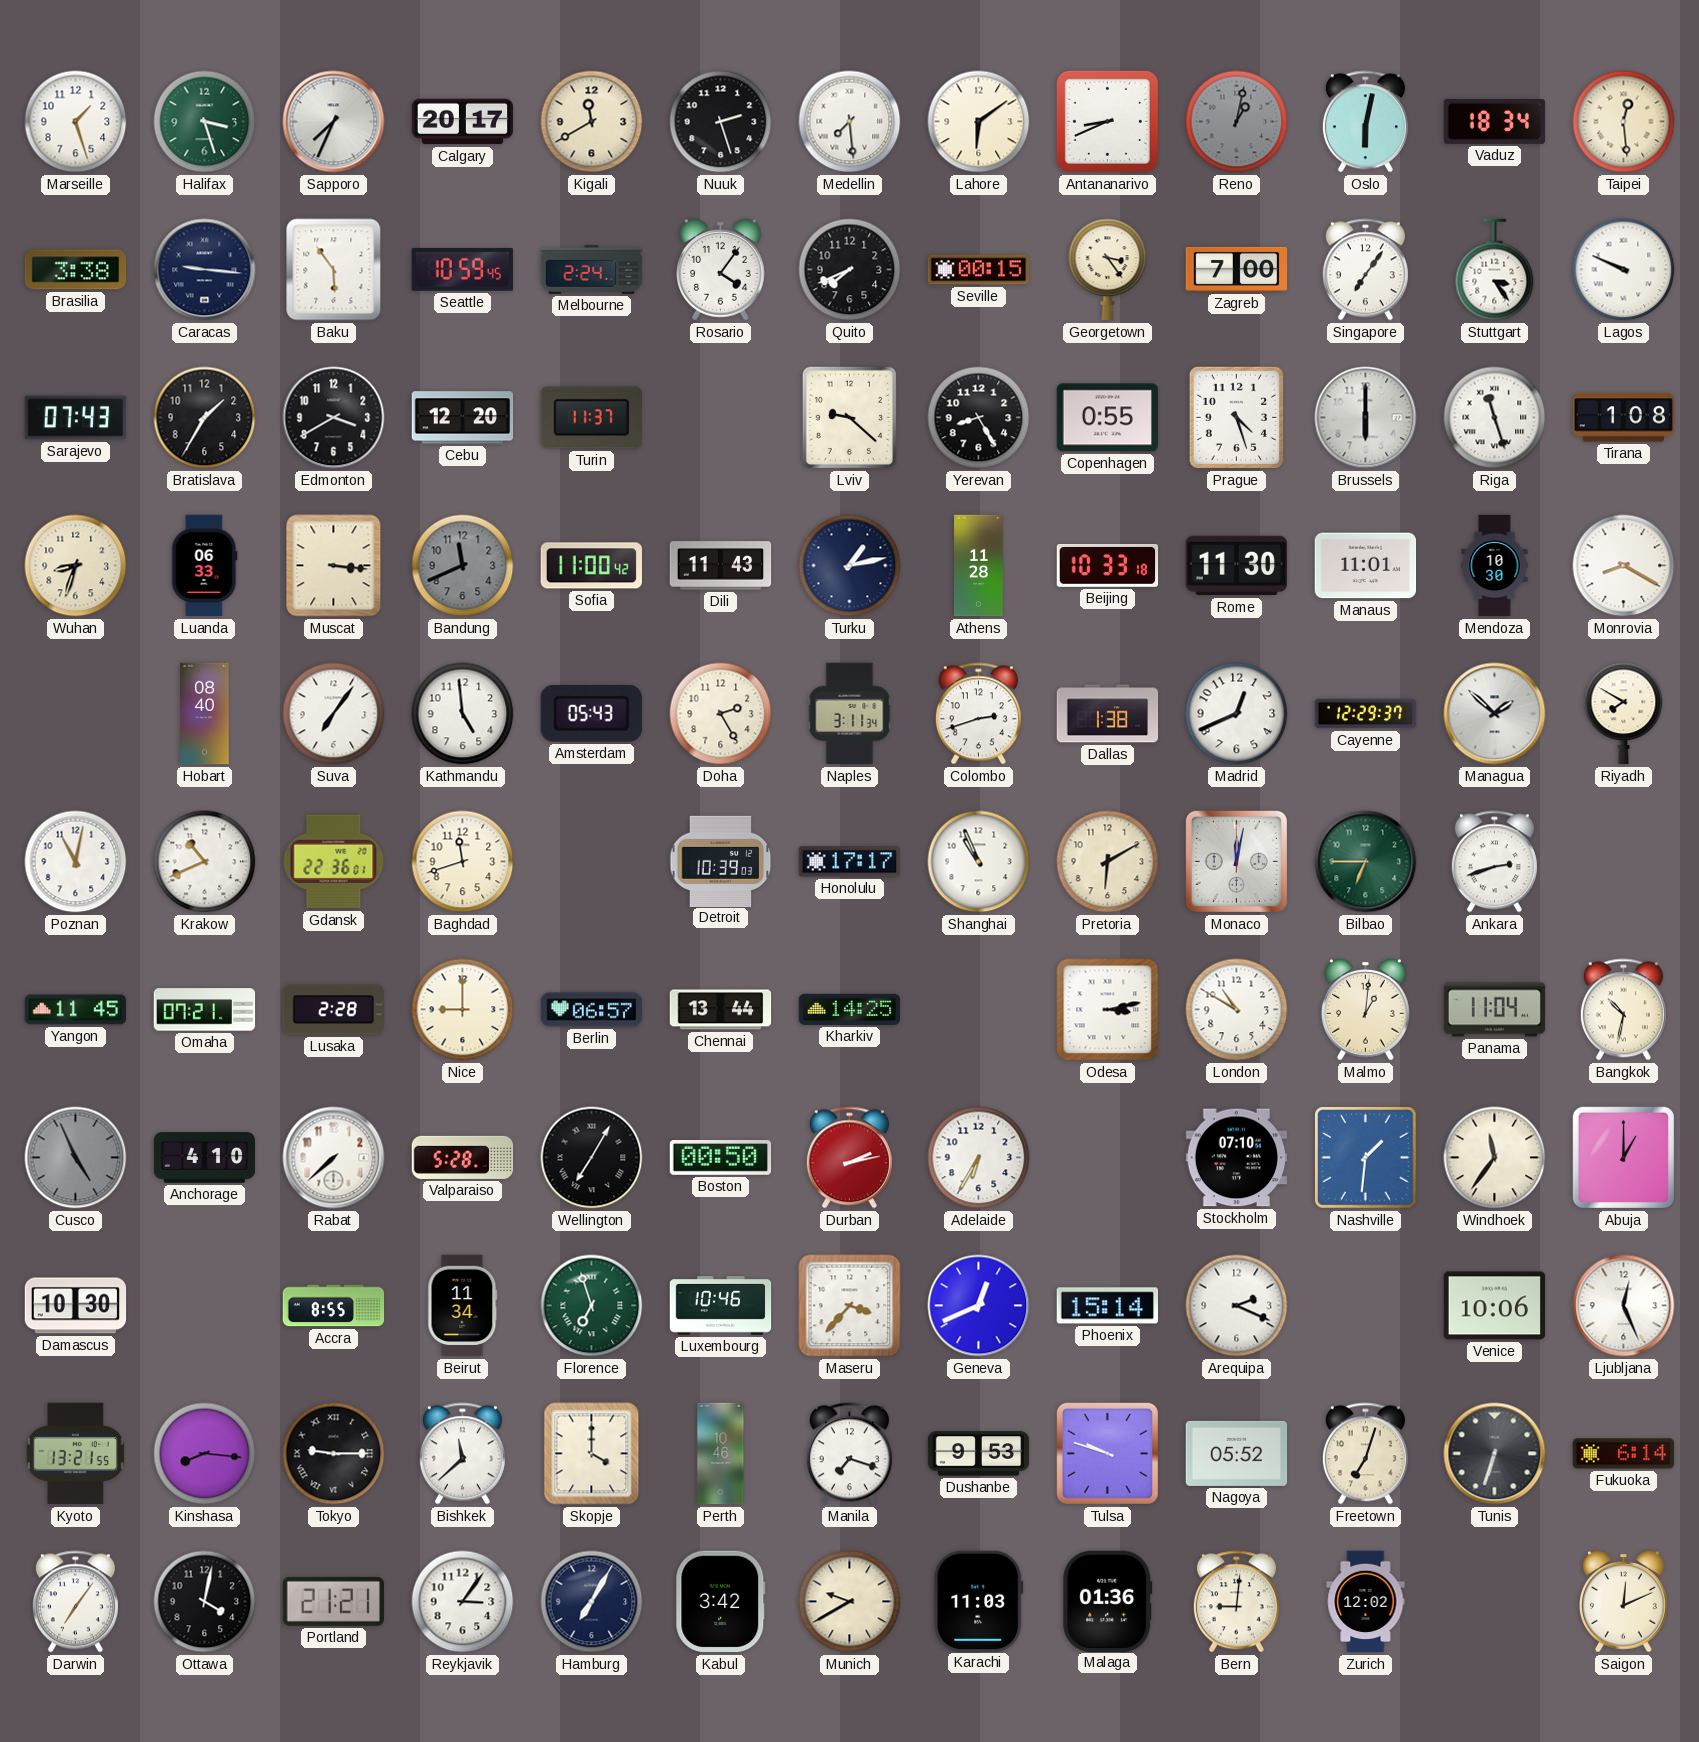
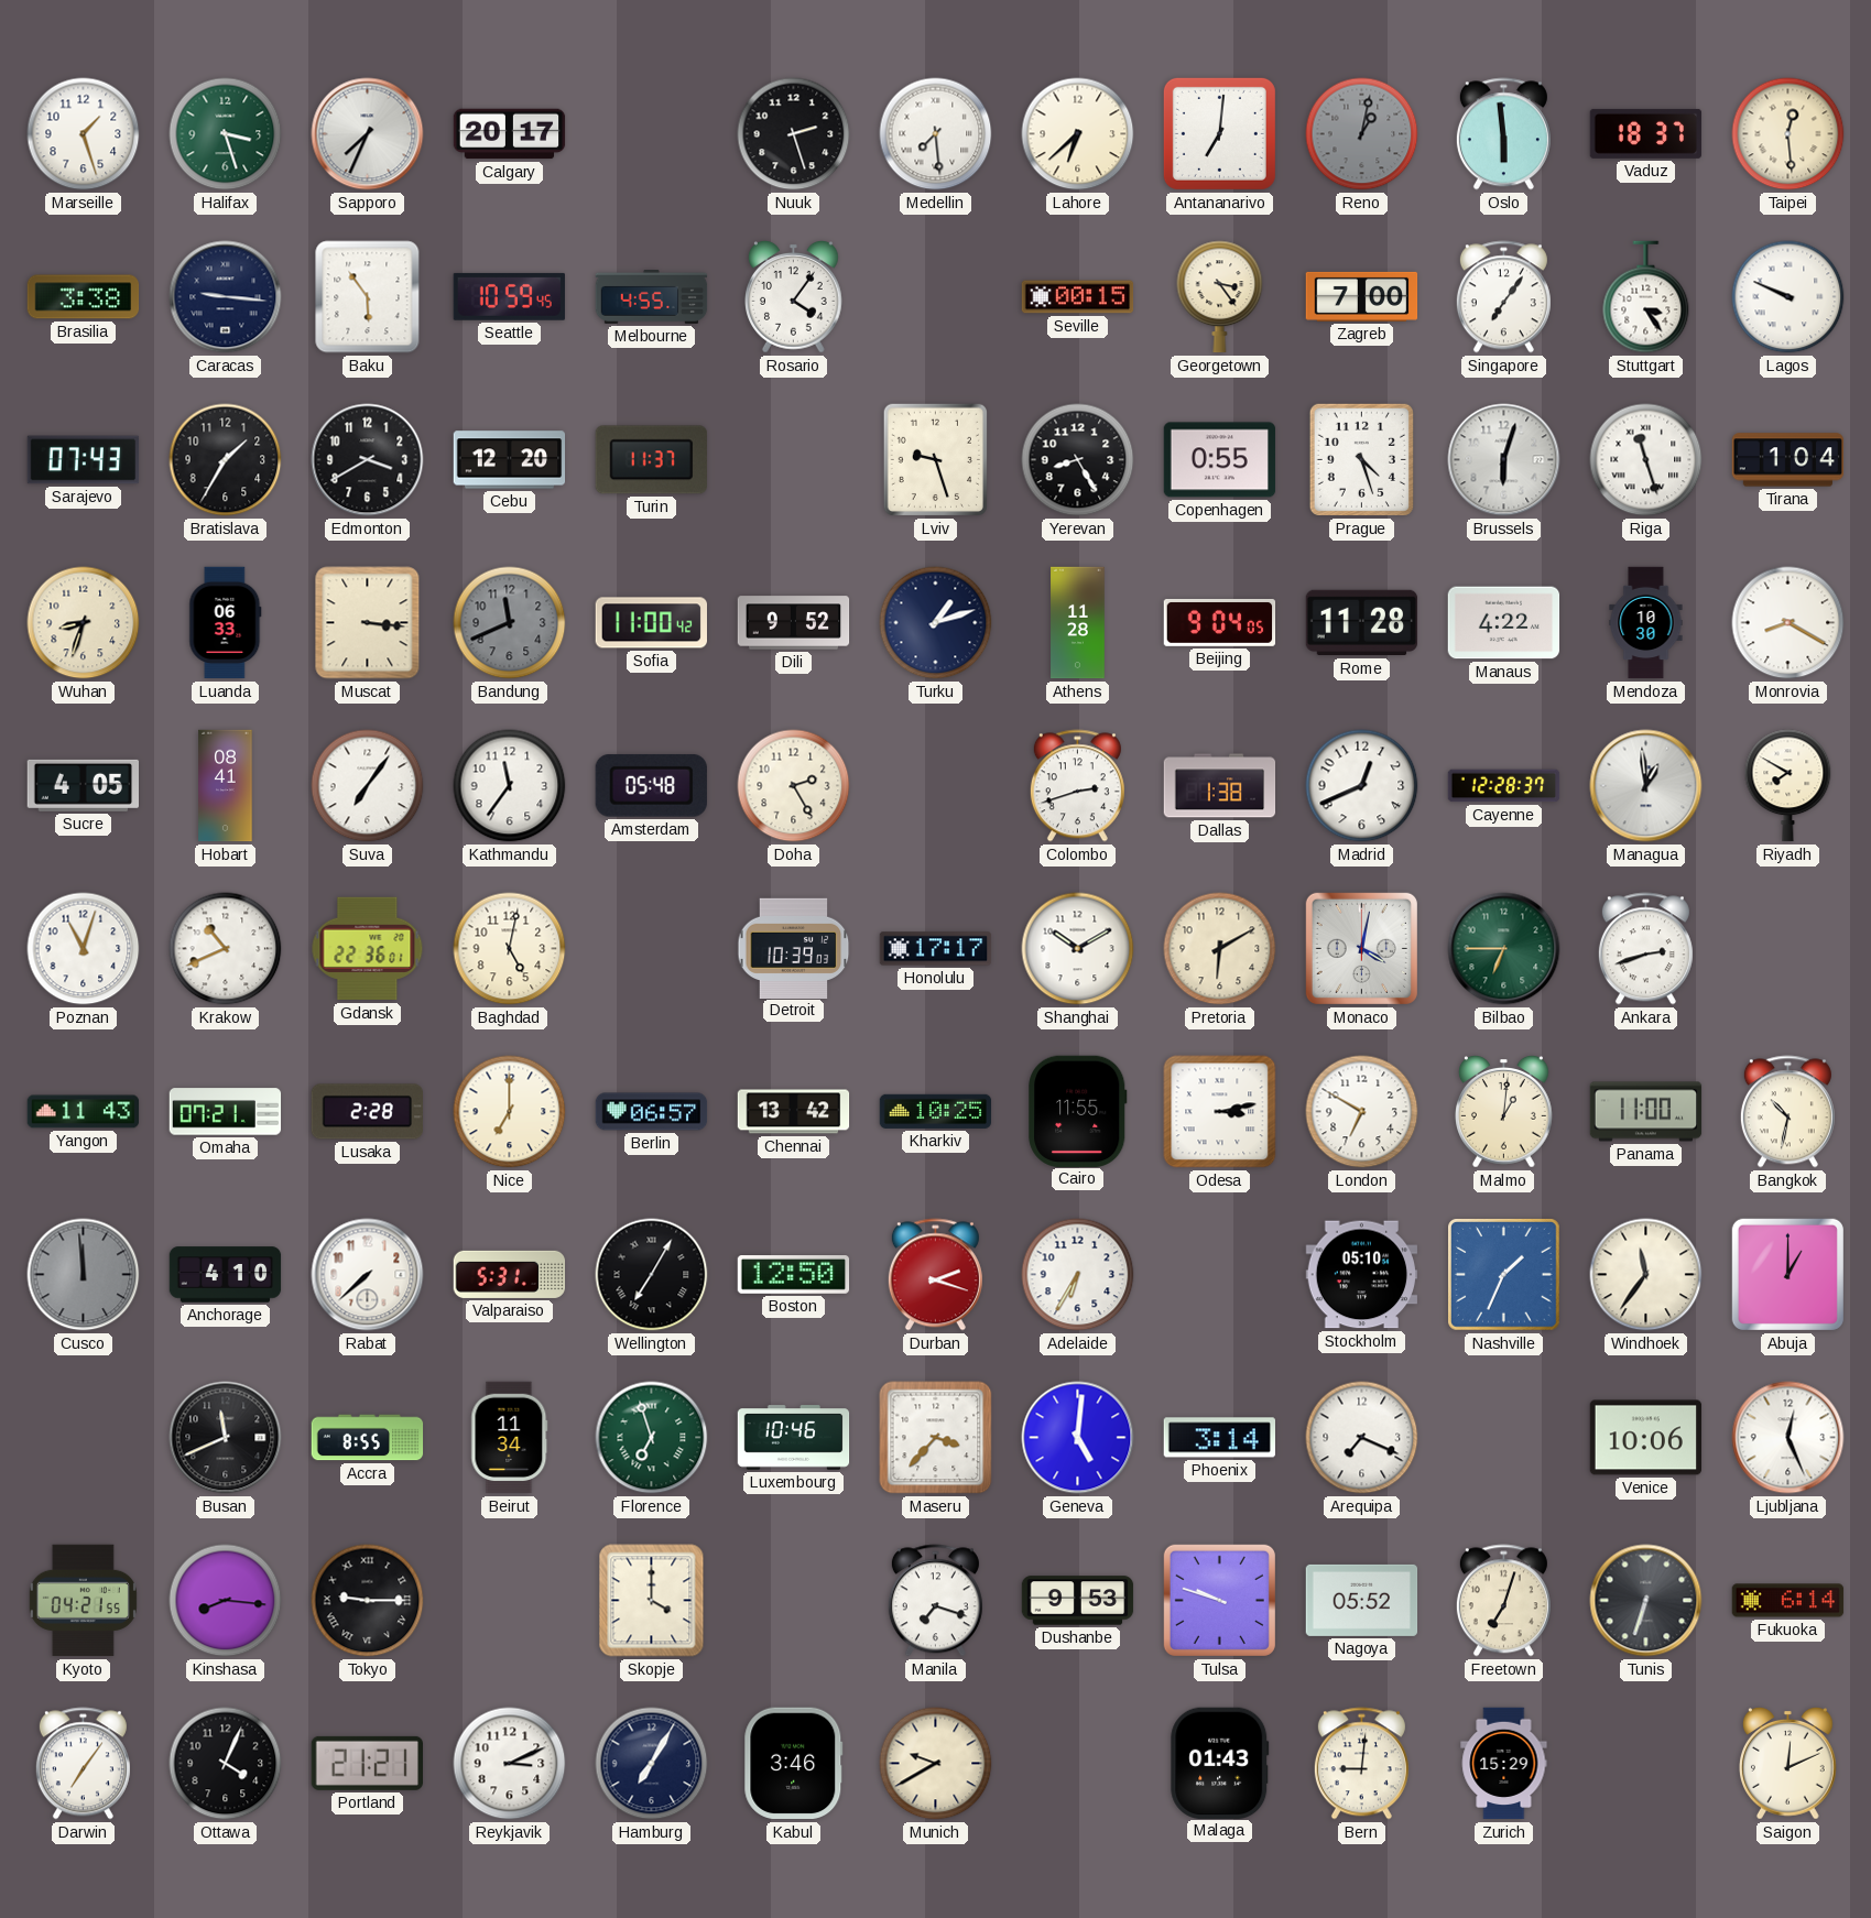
Kigali: 11:40 -> none
Lahore: 6:09 -> 6:38
Antananarivo: 8:41 -> 7:01
Oslo: 6:02 -> 5:59
Vaduz: 18:34 -> 18:37
Melbourne: 2:24 -> 4:55
Quito: 7:41 -> none
Lviv: 9:22 -> 9:27
Brussels: 6:00 -> 6:03
Tirana: 1:08 -> 1:04
Dili: 11:43 -> 9:52
Turku: 1:13 -> 1:12
Beijing: 10:33 -> 9:04
Rome: 11:30 -> 11:28
Manaus: 11:01 -> 4:22
Sucre: none -> 4:05
Hobart: 08:40 -> 08:41
Kathmandu: 4:59 -> 11:36
Amsterdam: 05:43 -> 05:48
Naples: 3:11 -> none
Cayenne: 12:29 -> 12:28
Managua: 1:52 -> 12:59
Poznan: 11:02 -> 11:03
Baghdad: 11:42 -> 5:02
Shanghai: 10:56 -> 10:10
Monaco: 12:02 -> 4:02
Yangon: 11:45 -> 11:43
Nice: 9:00 -> 7:00
Chennai: 13:44 -> 13:42
Kharkiv: 14:25 -> 10:25
Cairo: none -> 11:55
London: 10:50 -> 6:50
Panama: 11:04 -> 11:00
Cusco: 4:56 -> 11:59
Valparaiso: 5:28 -> 5:31
Boston: 00:50 -> 12:50
Durban: 2:13 -> 2:18
Stockholm: 07:10 -> 05:10
Nashville: 1:31 -> 1:34
Damascus: 10:30 -> none
Busan: none -> 11:41
Geneva: 12:41 -> 5:01
Phoenix: 15:14 -> 3:14
Arequipa: 2:19 -> 7:19
Kyoto: 13:21 -> 04:21
Bishkek: 11:38 -> none
Perth: 10:46 -> none
Ottawa: 4:02 -> 4:04
Reykjavik: 3:06 -> 3:11
Kabul: 3:42 -> 3:46
Karachi: 11:03 -> none
Malaga: 01:36 -> 01:43
Zurich: 12:02 -> 15:29
